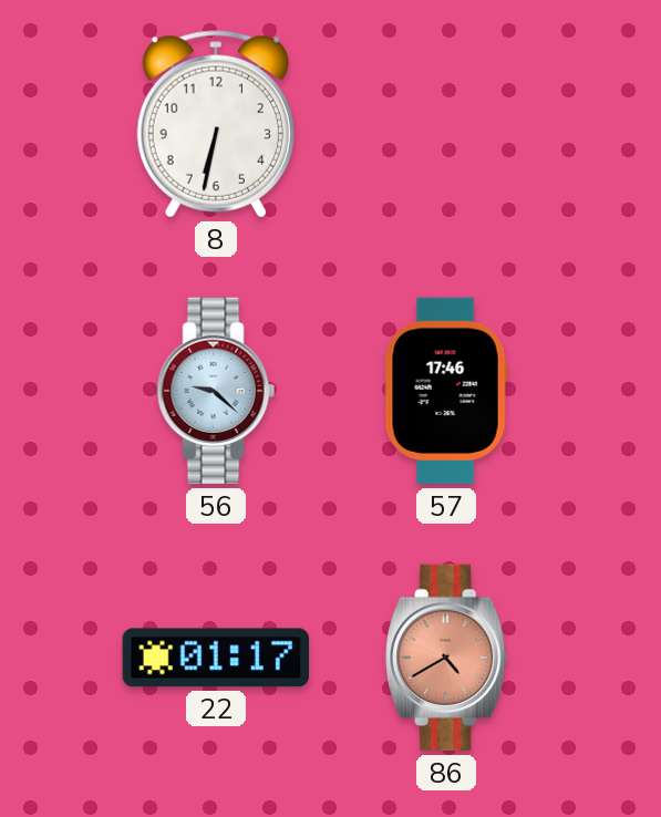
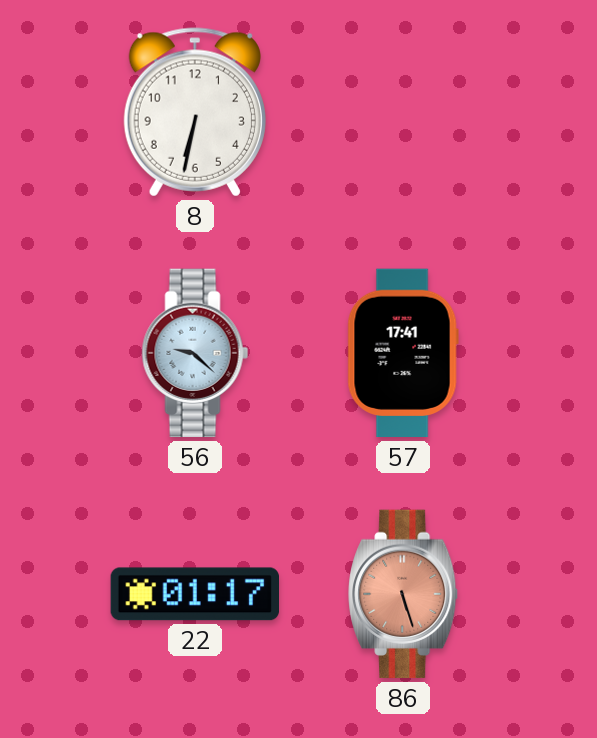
57: 17:46 -> 17:41
86: 4:40 -> 5:27
